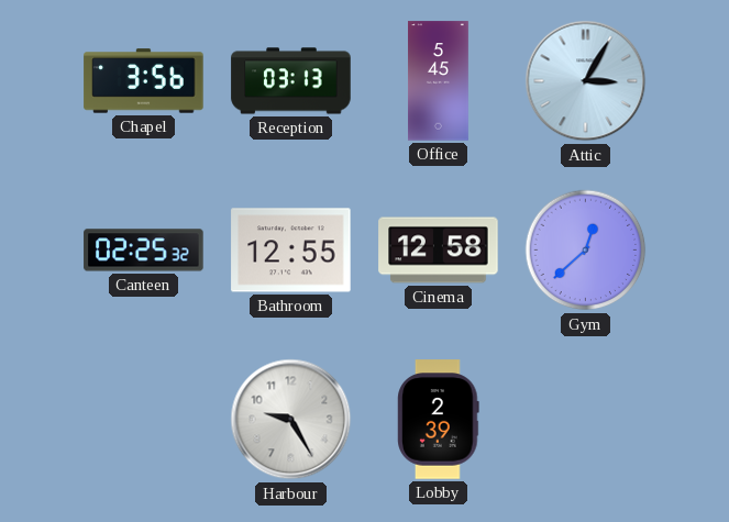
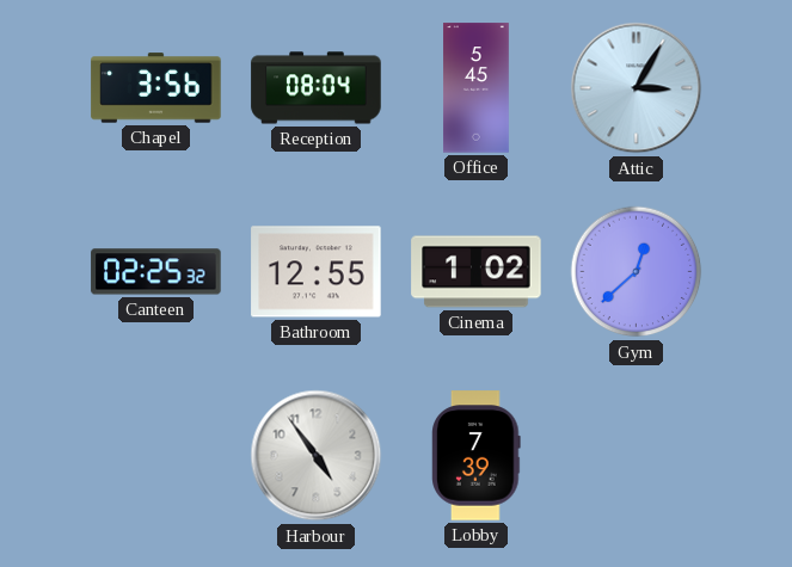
Reception: 03:13 -> 08:04
Cinema: 12:58 -> 1:02
Harbour: 9:25 -> 4:54
Lobby: 2:39 -> 7:39
